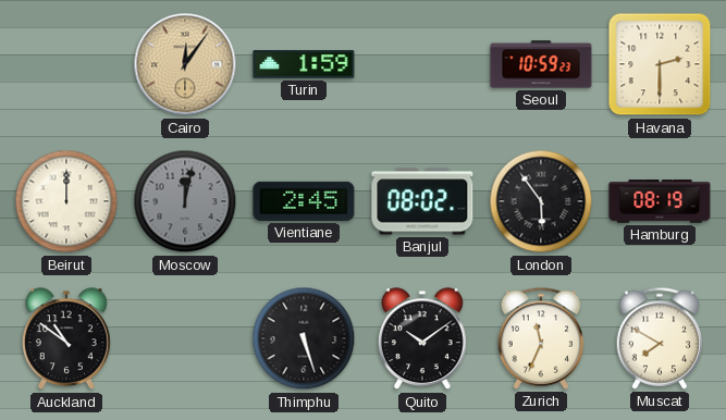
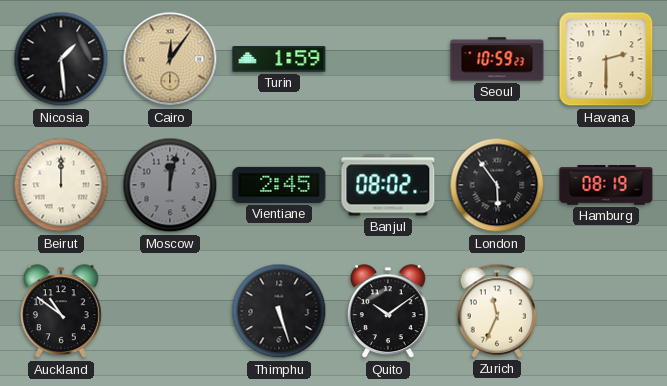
Nicosia: none -> 1:29
Muscat: 7:50 -> none
